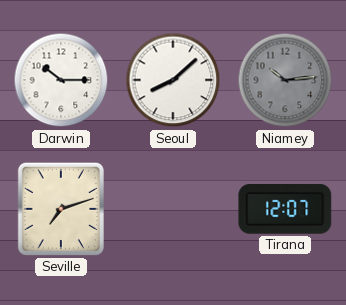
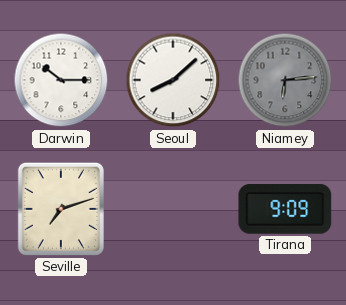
Niamey: 10:14 -> 6:14
Tirana: 12:07 -> 9:09
